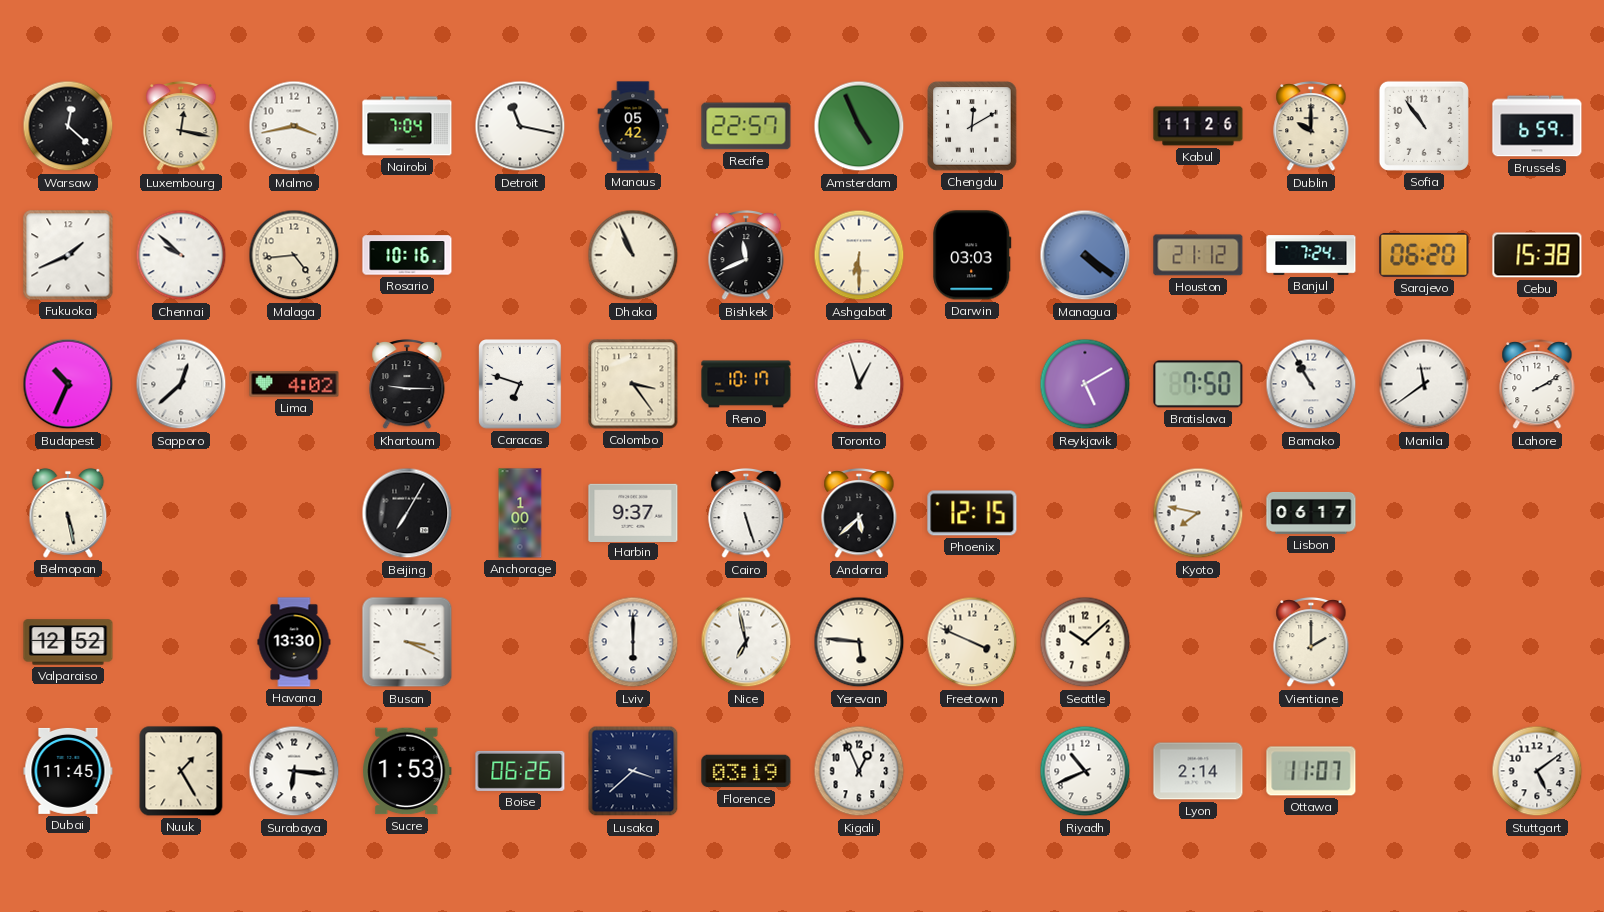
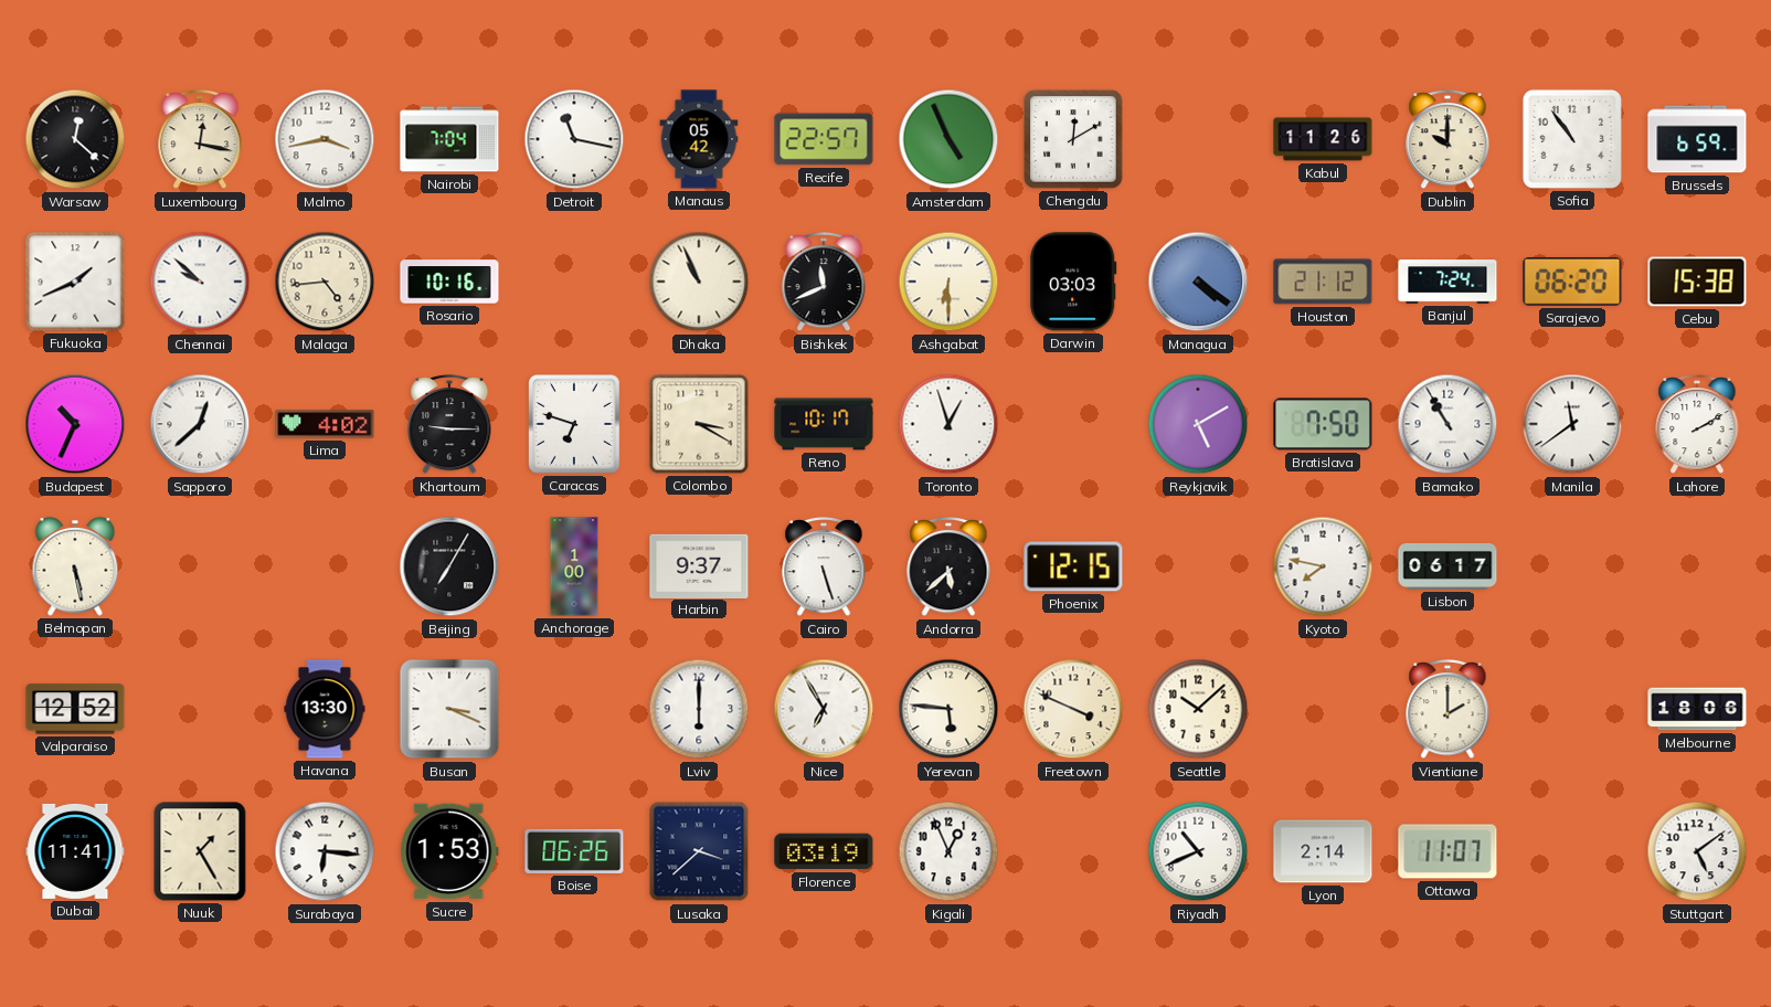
Colombo: 3:24 -> 3:20
Nice: 6:58 -> 6:55
Melbourne: none -> 18:06
Dubai: 11:45 -> 11:41
